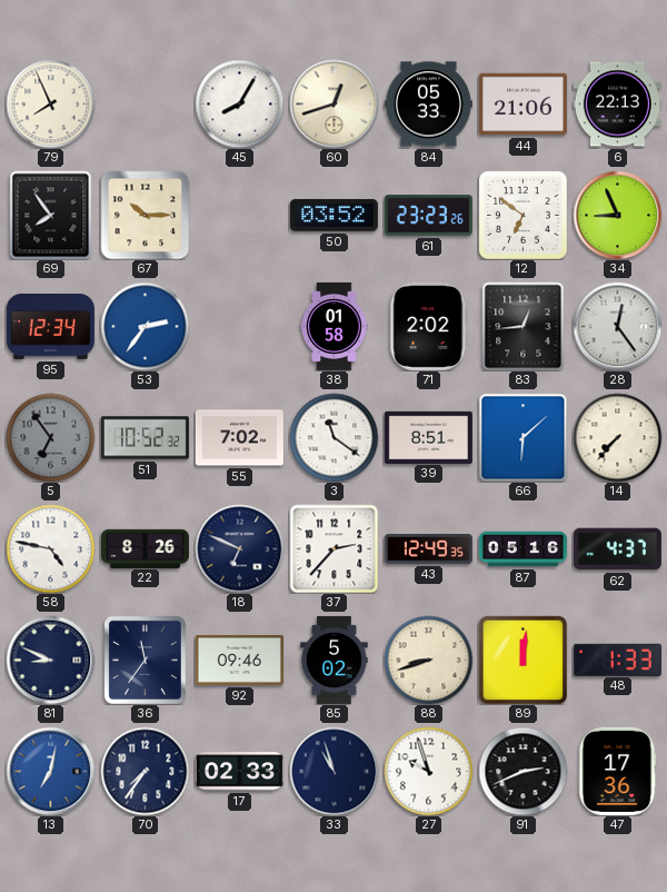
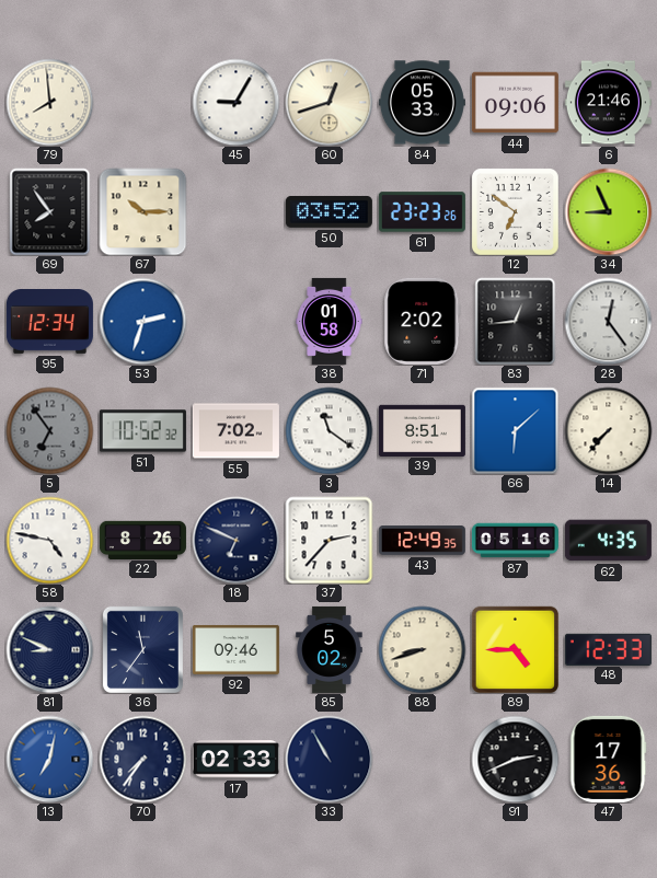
79: 7:56 -> 7:59
45: 8:05 -> 9:05
44: 21:06 -> 09:06
6: 22:13 -> 21:46
53: 2:36 -> 2:33
62: 4:37 -> 4:35
89: 12:01 -> 4:45
48: 1:33 -> 12:33
33: 10:57 -> 10:55
27: 9:57 -> none
